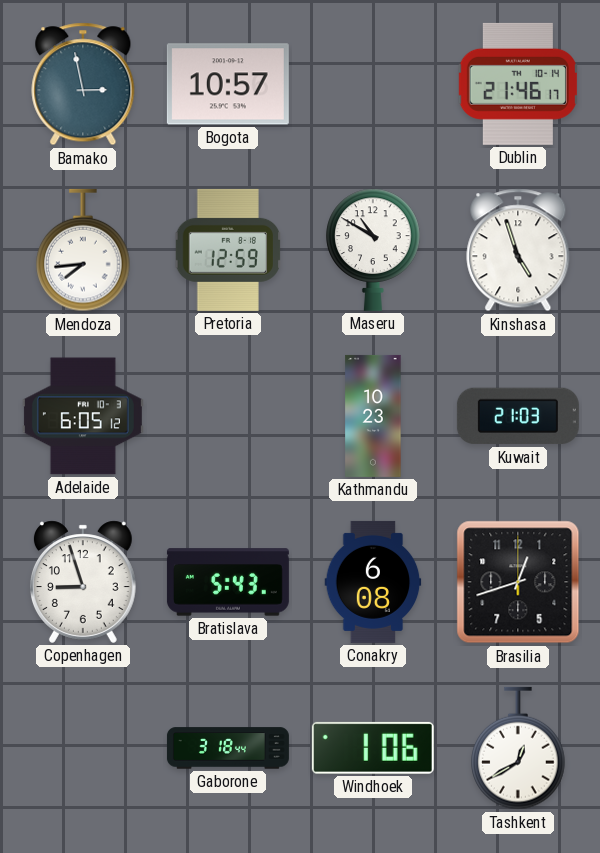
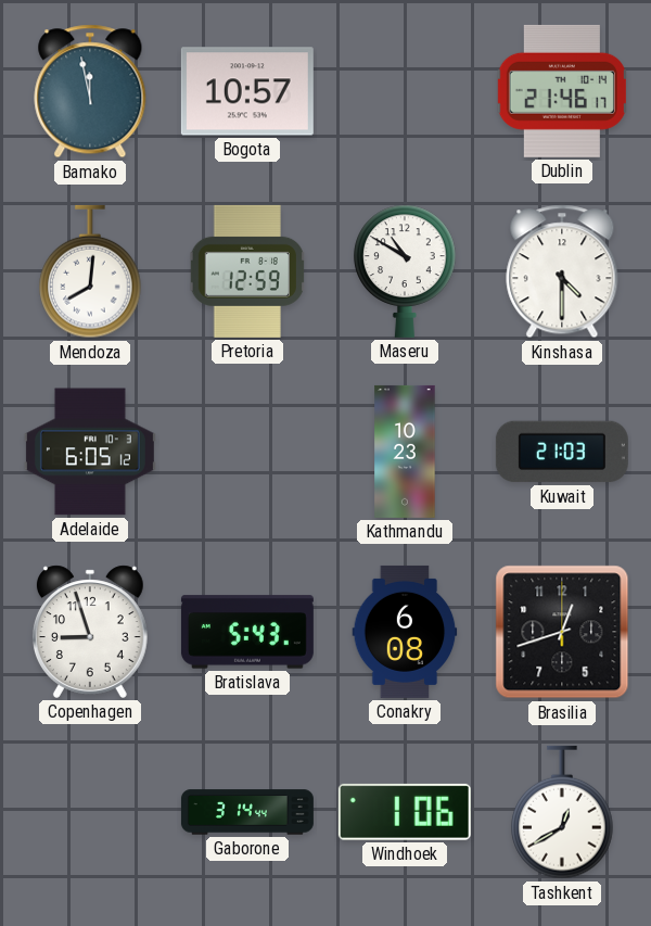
Bamako: 2:58 -> 11:58
Mendoza: 7:44 -> 8:01
Kinshasa: 4:57 -> 4:30
Gaborone: 3:18 -> 3:14
